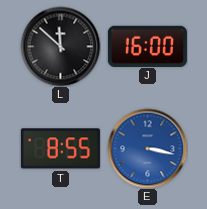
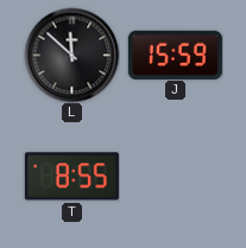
J: 16:00 -> 15:59
E: 3:17 -> none
